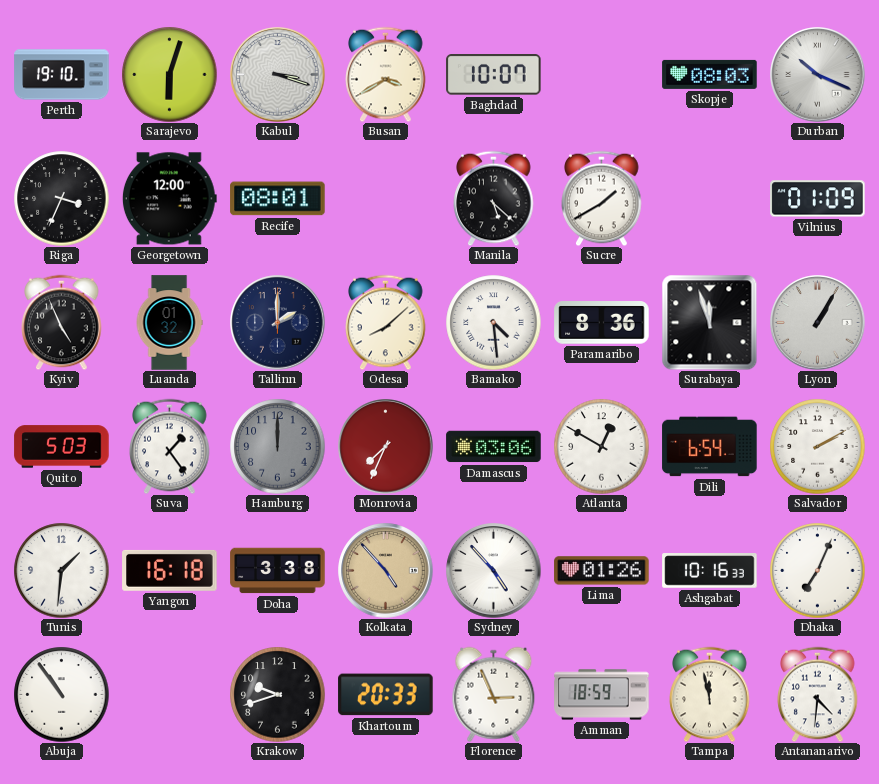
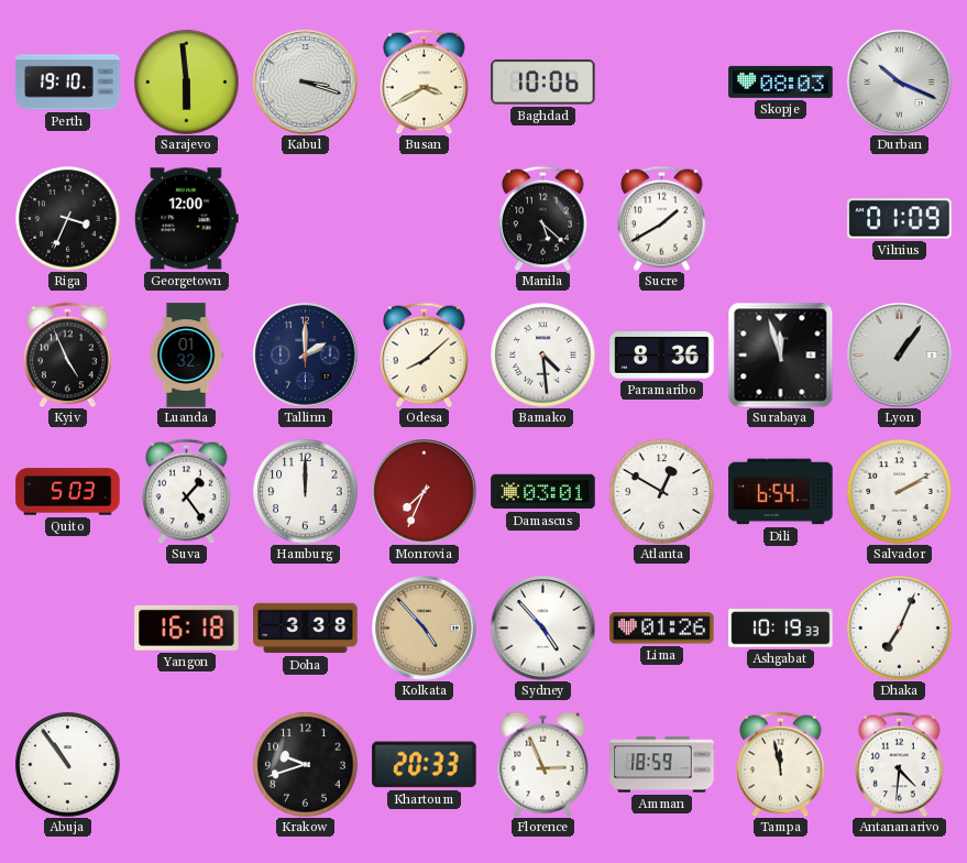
Sarajevo: 6:03 -> 5:59
Baghdad: 10:07 -> 10:06
Recife: 08:01 -> none
Lyon: 1:05 -> 1:06
Hamburg dial: grey -> white
Damascus: 03:06 -> 03:01
Tunis: 1:31 -> none
Ashgabat: 10:16 -> 10:19
